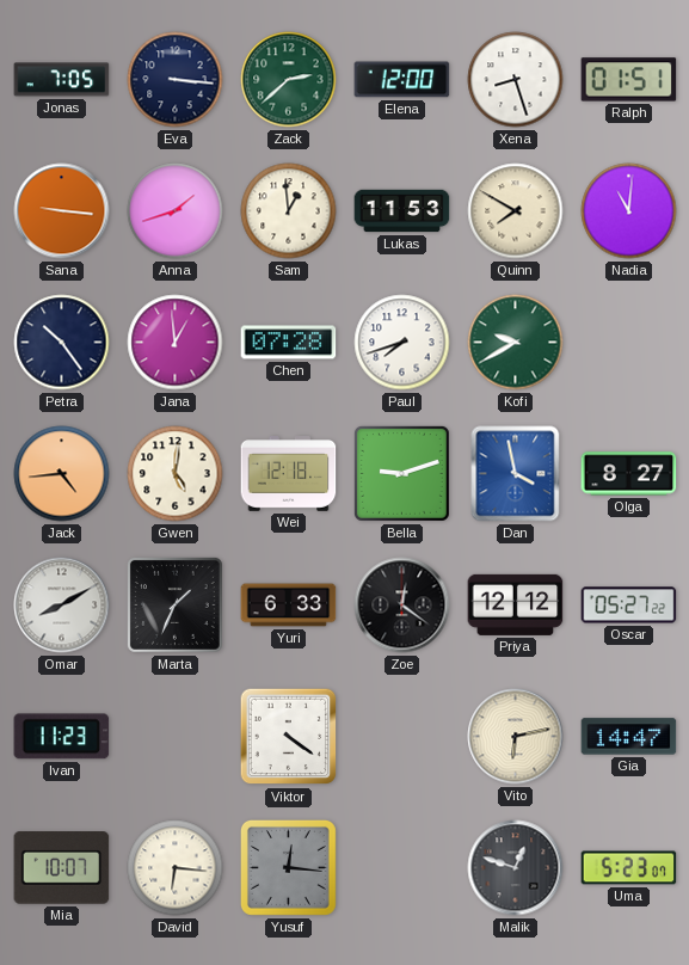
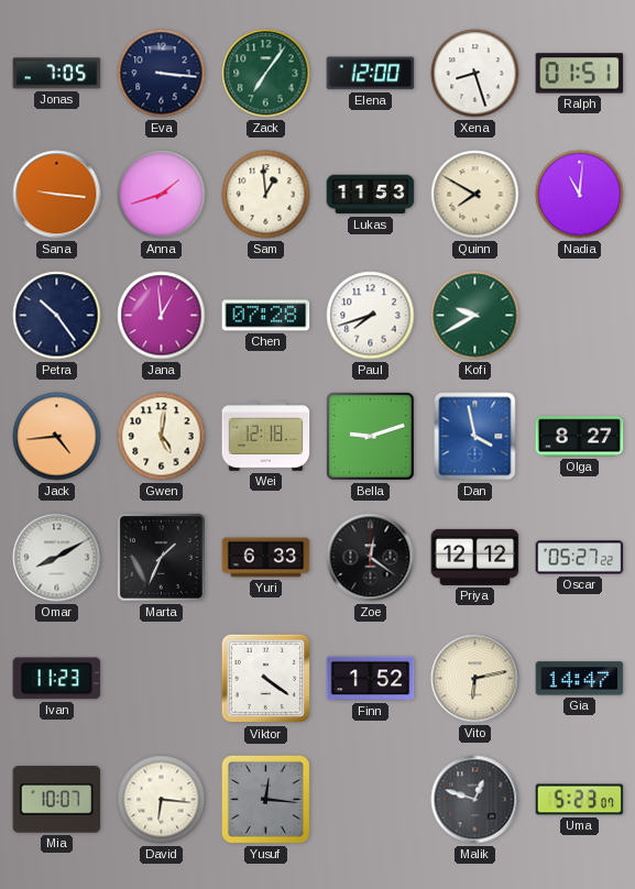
Zack: 2:38 -> 7:06
Finn: none -> 1:52
